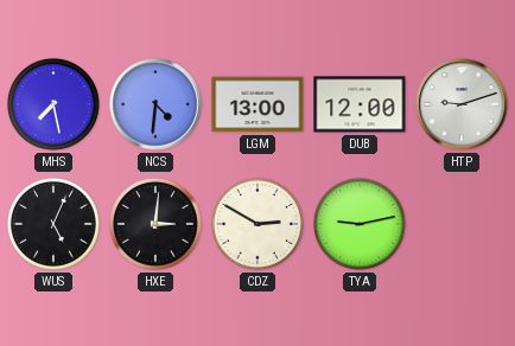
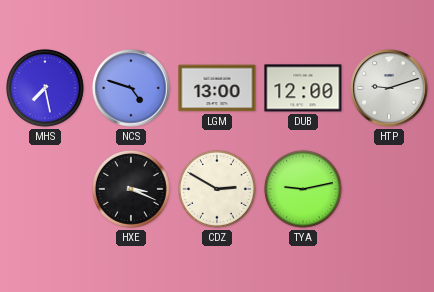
NCS: 4:31 -> 4:48
WUS: 5:04 -> none
HXE: 3:01 -> 3:19
